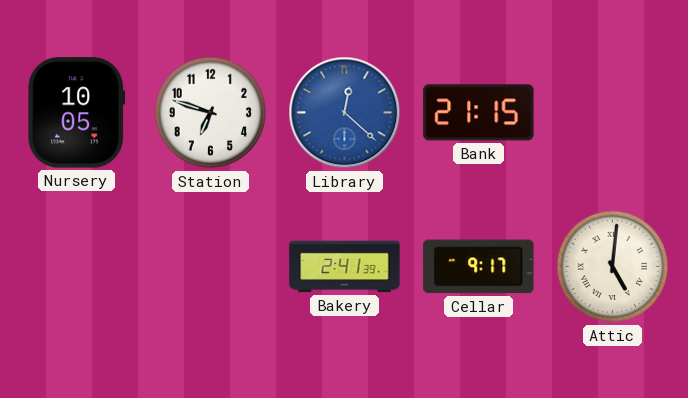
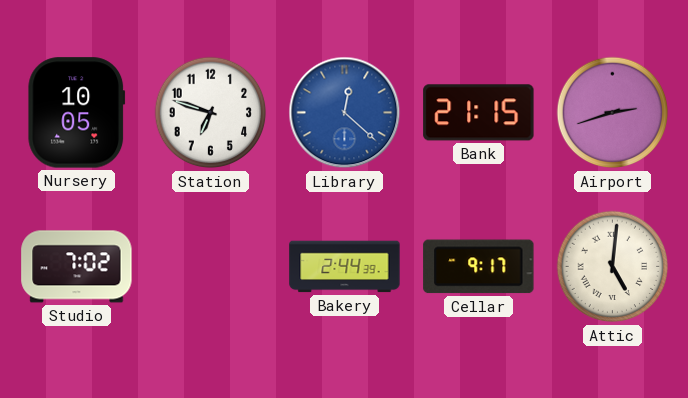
Airport: none -> 2:42
Studio: none -> 7:02
Bakery: 2:41 -> 2:44
